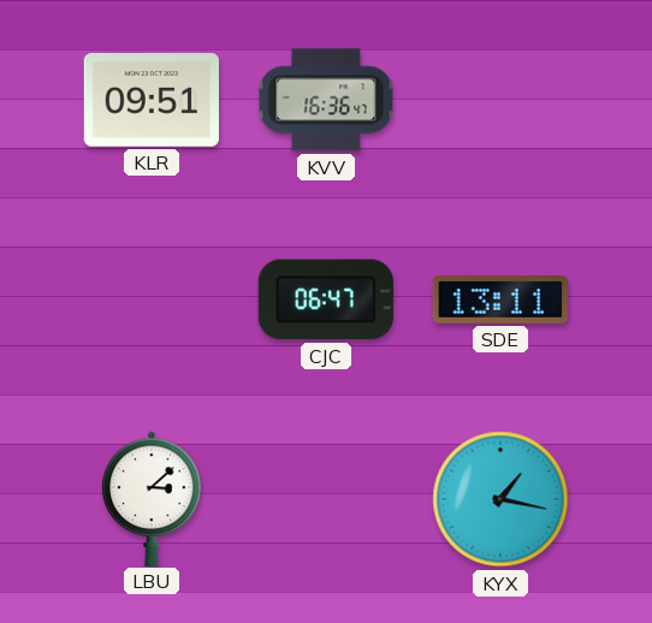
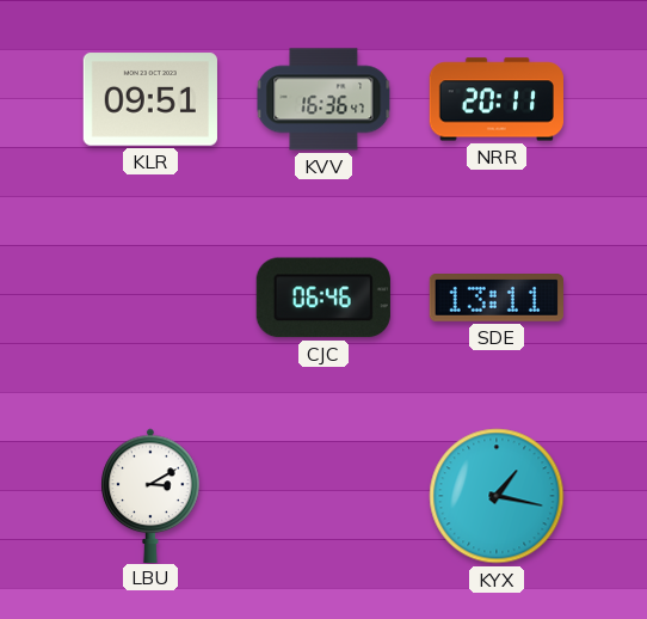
NRR: none -> 20:11
CJC: 06:47 -> 06:46
LBU: 3:08 -> 3:10
